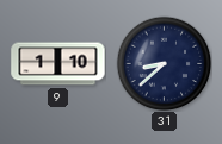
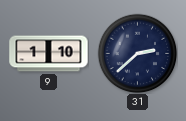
31: 8:38 -> 2:38
